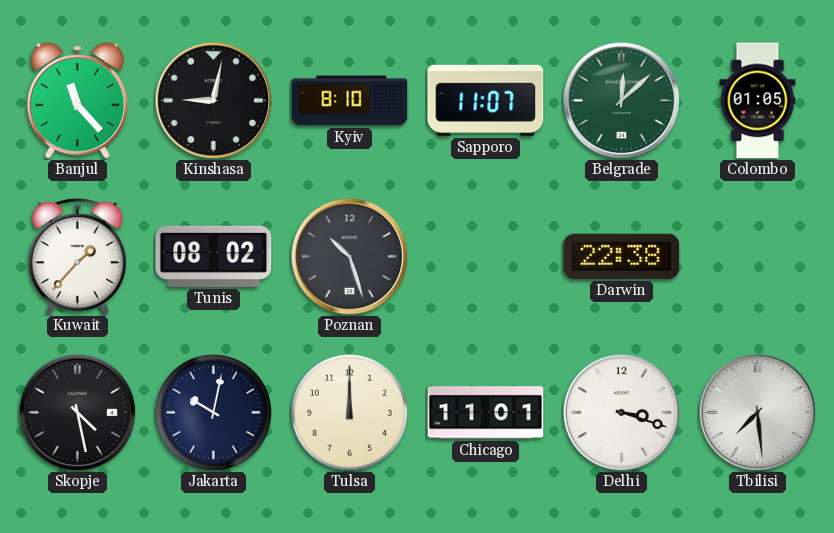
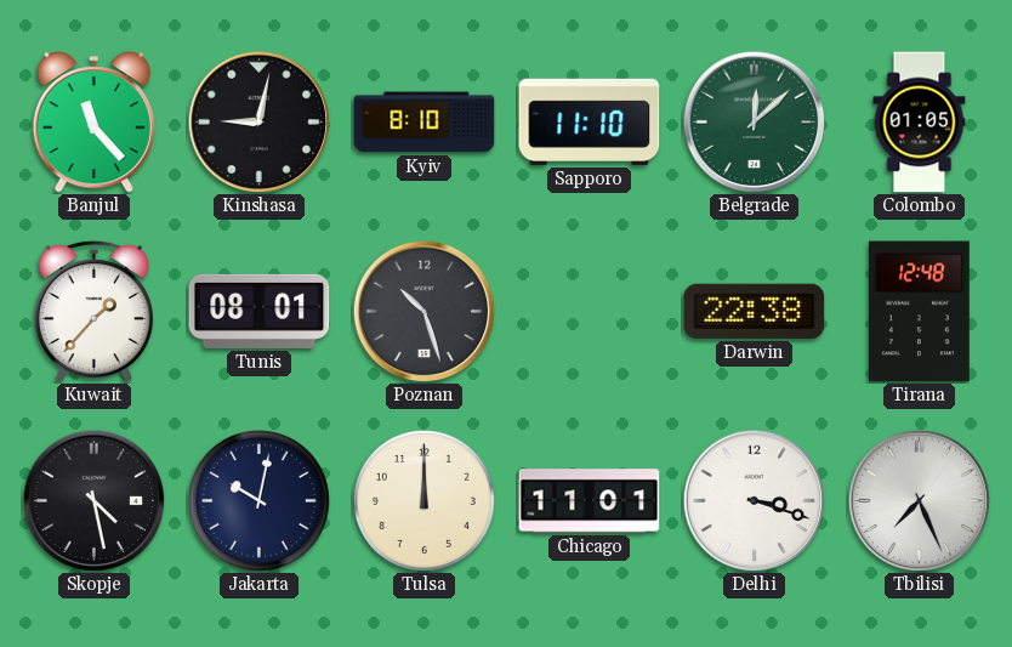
Sapporo: 11:07 -> 11:10
Tunis: 08:02 -> 08:01
Tirana: none -> 12:48
Tbilisi: 7:29 -> 7:26
